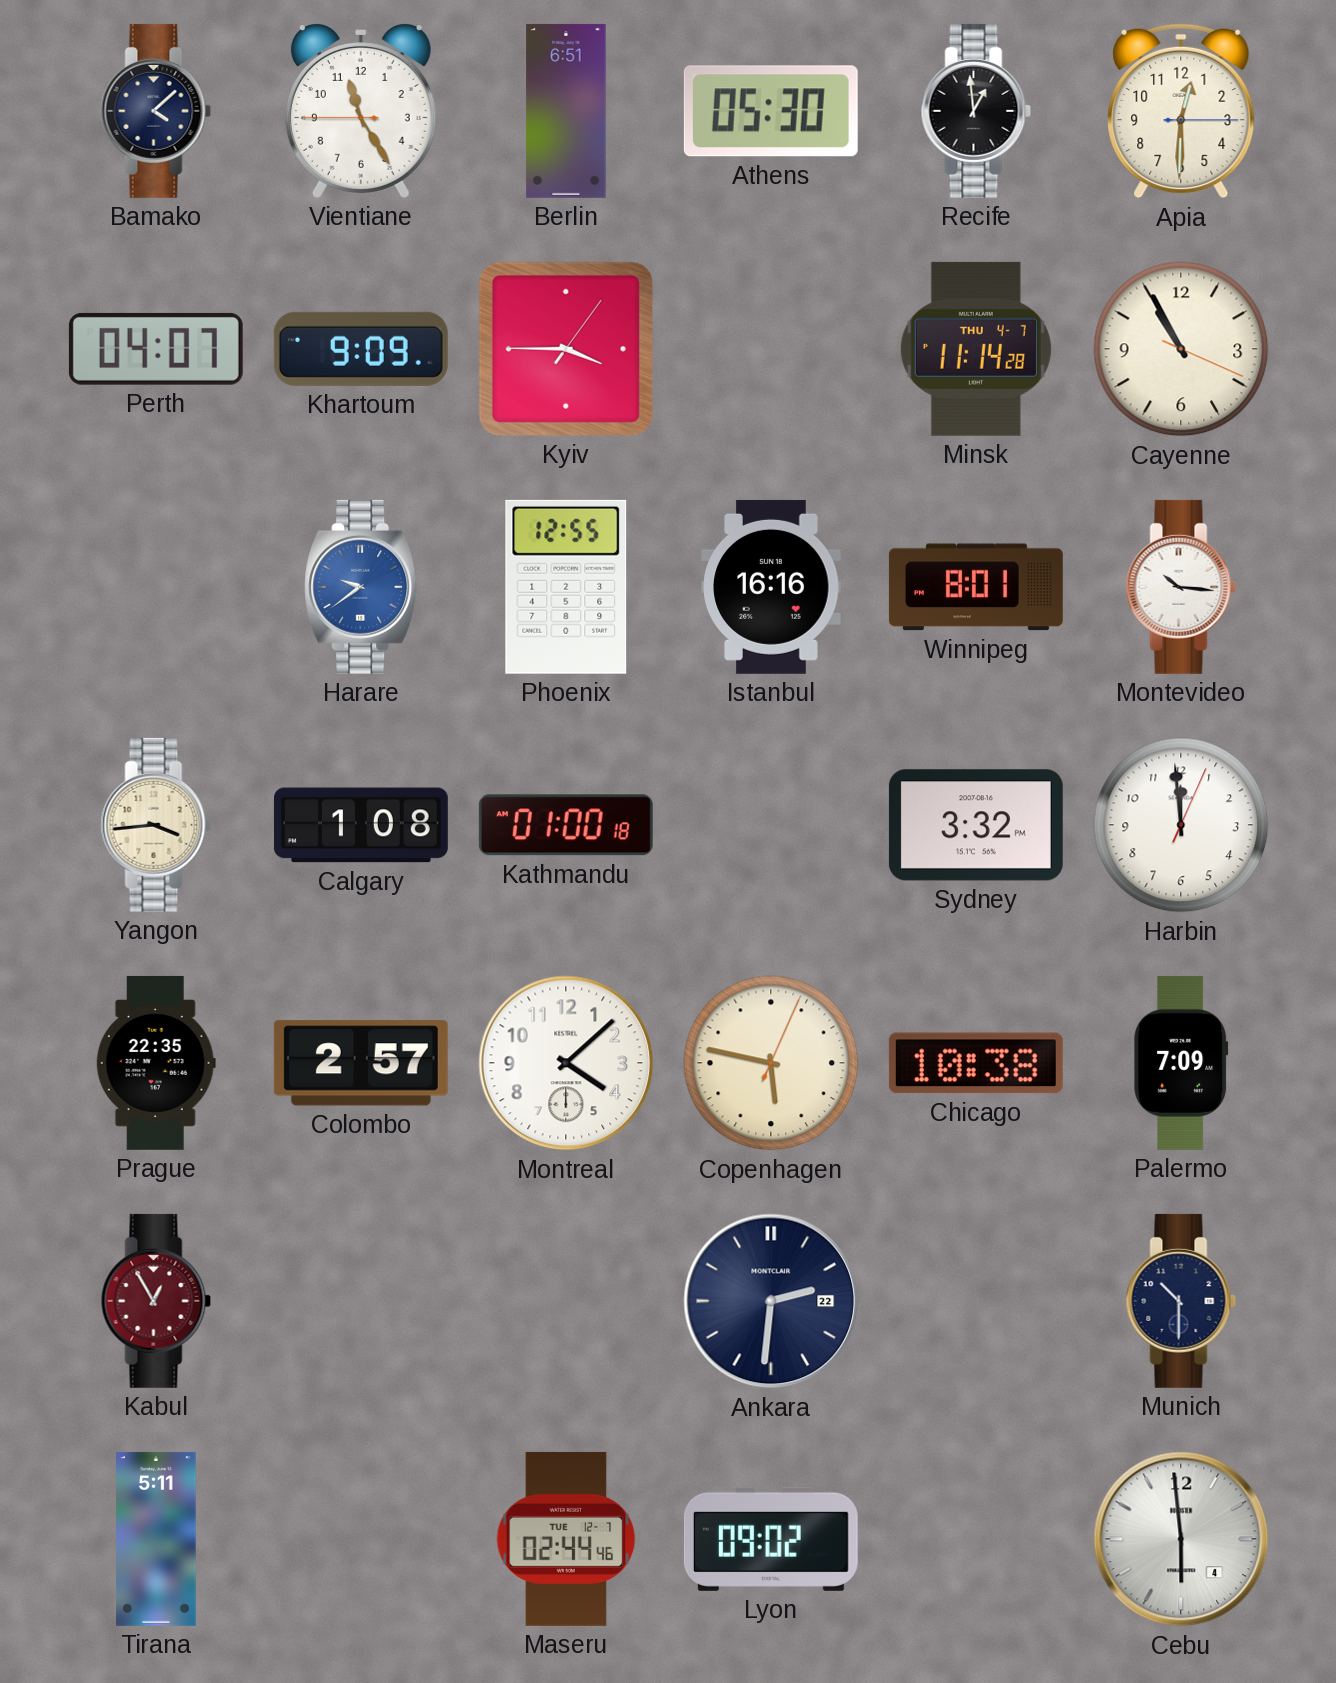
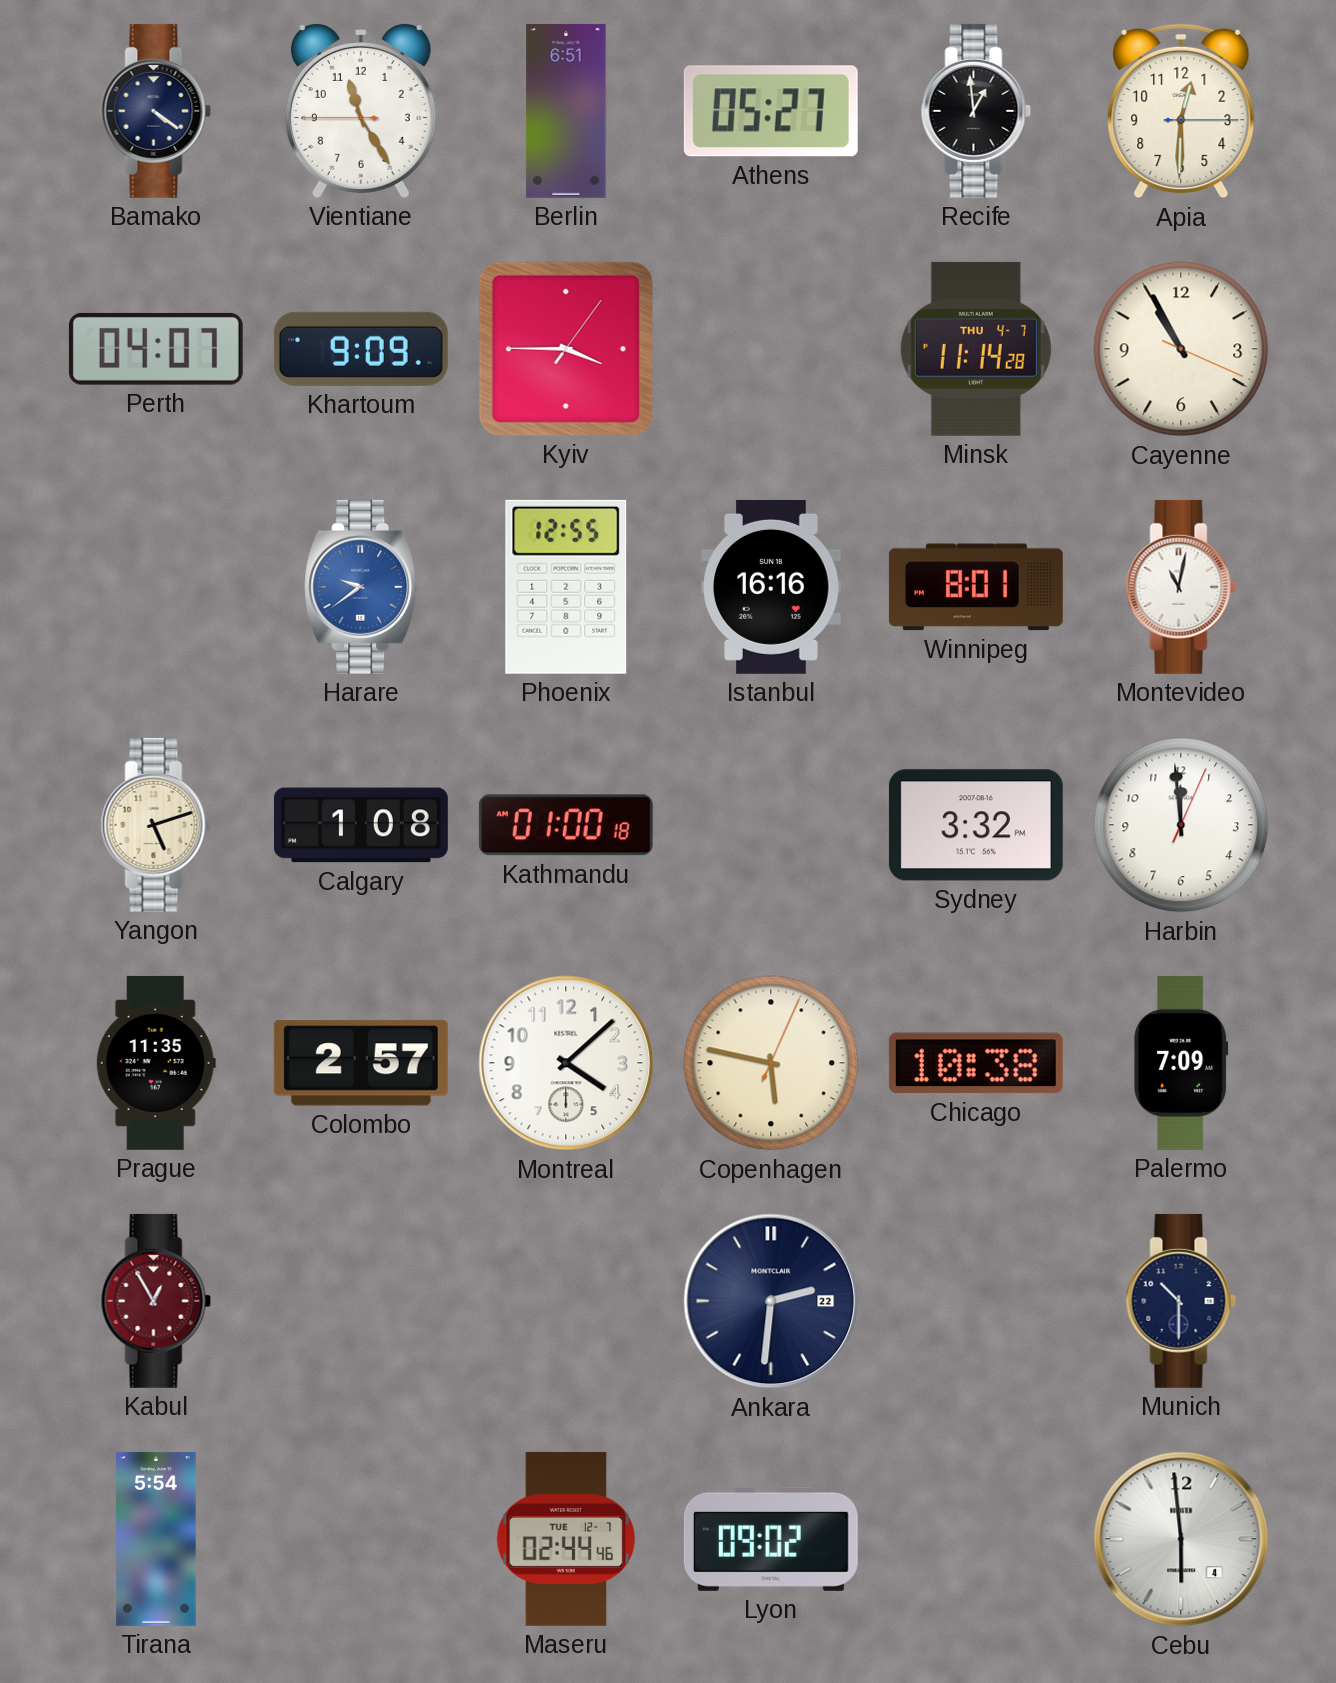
Bamako: 4:08 -> 4:21
Athens: 05:30 -> 05:27
Montevideo: 10:16 -> 11:02
Yangon: 3:44 -> 5:12
Prague: 22:35 -> 11:35
Tirana: 5:11 -> 5:54
